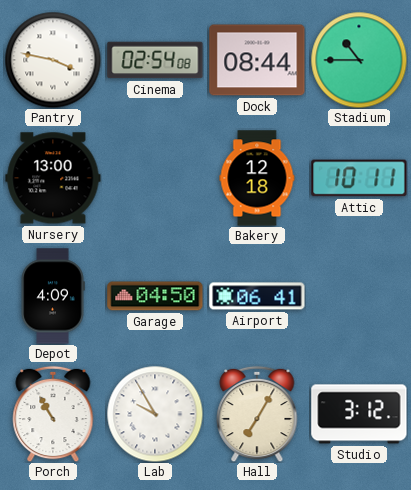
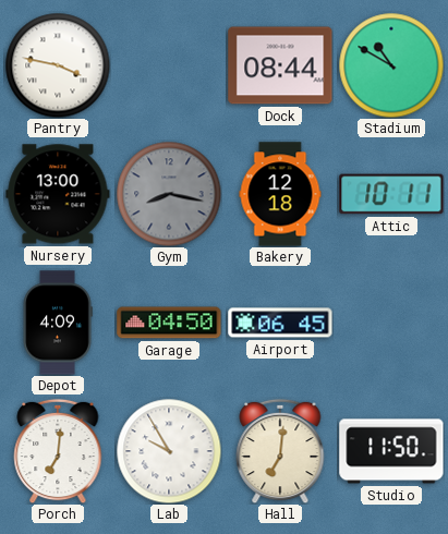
Cinema: 02:54 -> none
Stadium: 10:45 -> 10:50
Gym: none -> 8:17
Airport: 06:41 -> 06:45
Porch: 10:55 -> 7:01
Hall: 7:05 -> 7:01
Studio: 3:12 -> 11:50
